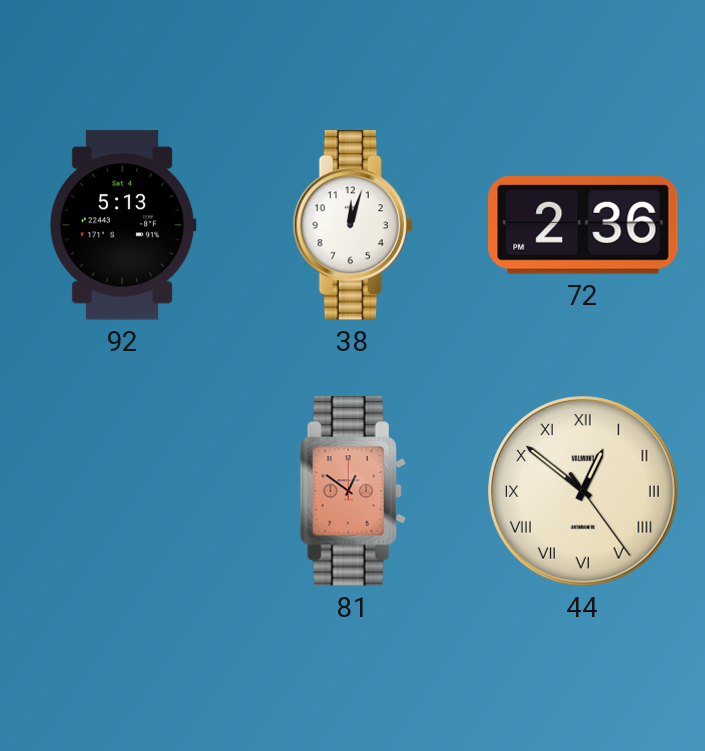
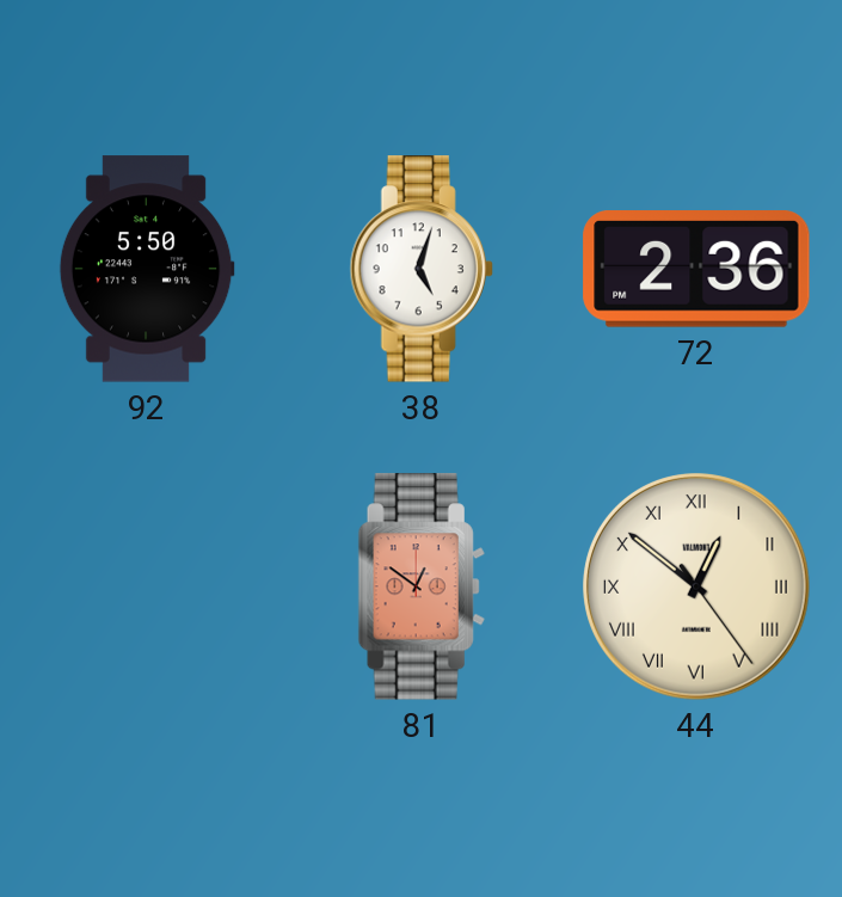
92: 5:13 -> 5:50
38: 12:03 -> 5:03
